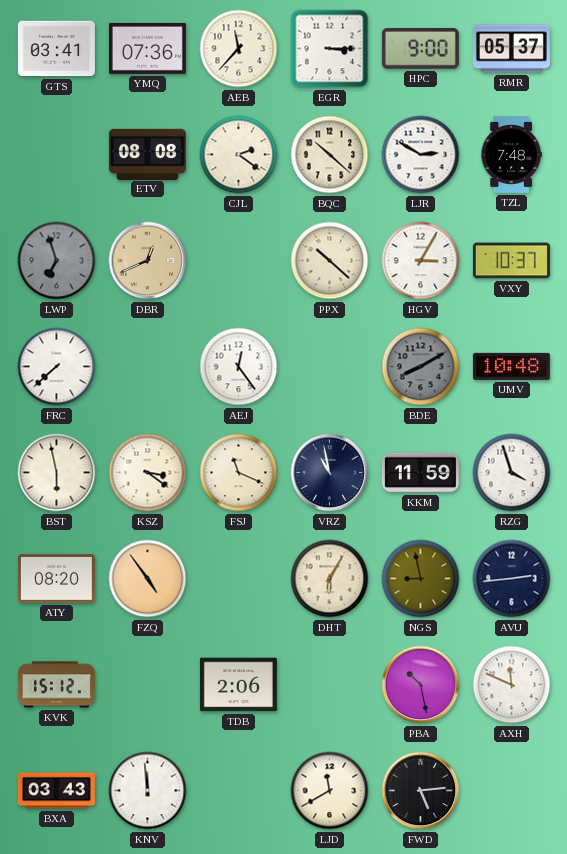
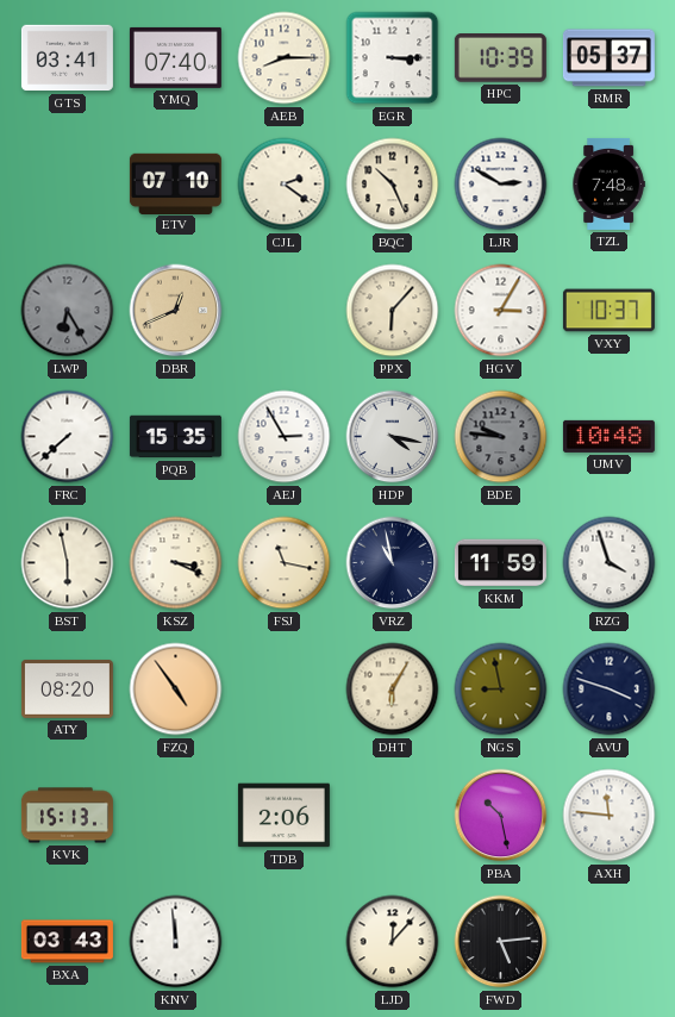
YMQ: 07:36 -> 07:40
AEB: 11:37 -> 8:15
HPC: 9:00 -> 10:39
ETV: 08:08 -> 07:10
BQC: 10:22 -> 10:26
LWP: 6:57 -> 6:25
PPX: 10:22 -> 6:07
PQB: none -> 15:35
AEJ: 12:24 -> 2:55
HDP: none -> 4:17
BDE: 8:10 -> 9:46
KSZ: 3:21 -> 3:19
FSJ: 11:19 -> 11:17
AVU: 2:44 -> 3:48
KVK: 15:12 -> 15:13
AXH: 11:49 -> 11:46
LJD: 11:40 -> 12:07
